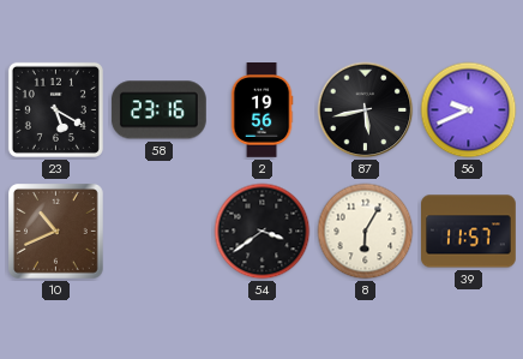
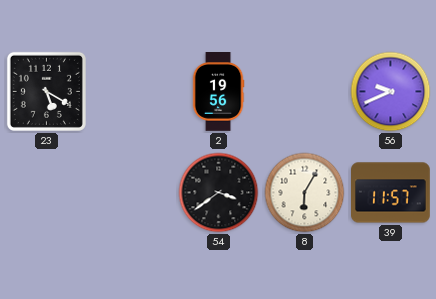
58: 23:16 -> none
87: 5:43 -> none
10: 10:41 -> none
